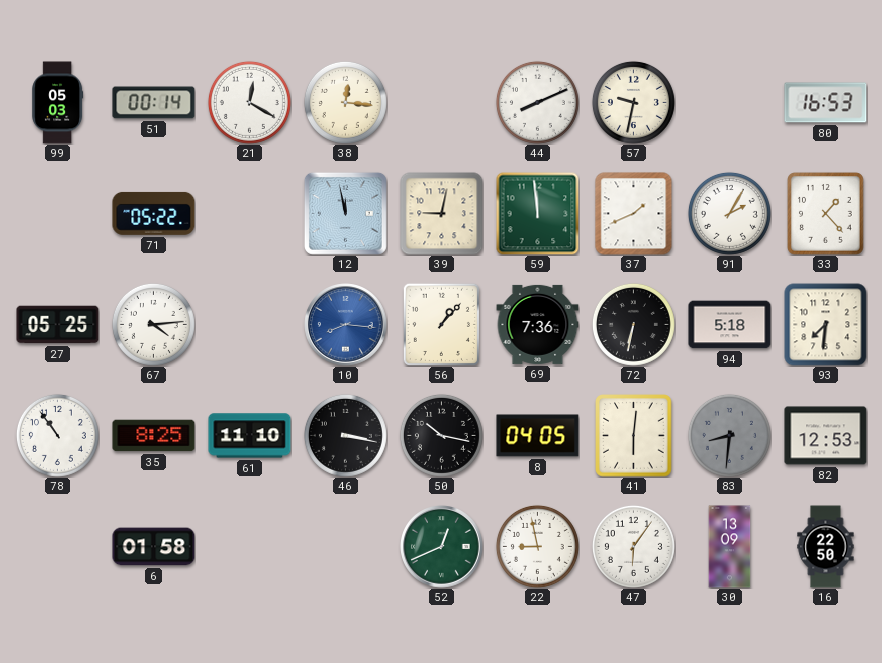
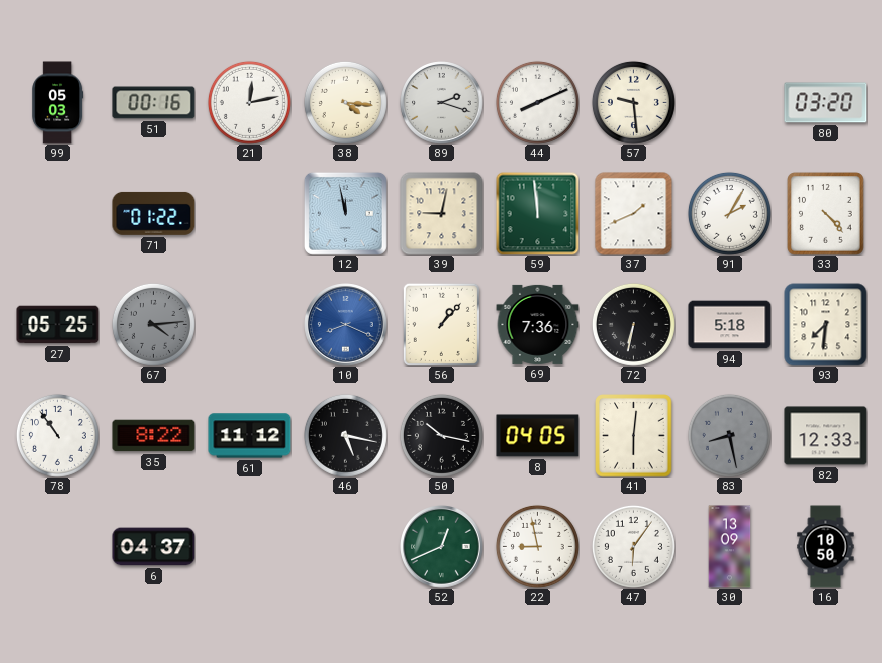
51: 00:14 -> 00:16
21: 12:20 -> 12:13
38: 12:16 -> 4:16
89: none -> 2:18
57: 9:32 -> 9:29
80: 16:53 -> 03:20
71: 05:22 -> 01:22
33: 1:23 -> 4:23
67 dial: white -> grey
10: 8:16 -> 8:19
35: 8:25 -> 8:22
61: 11:10 -> 11:12
46: 3:17 -> 5:17
83: 8:31 -> 8:28
82: 12:53 -> 12:33
6: 01:58 -> 04:37
16: 22:50 -> 10:50
